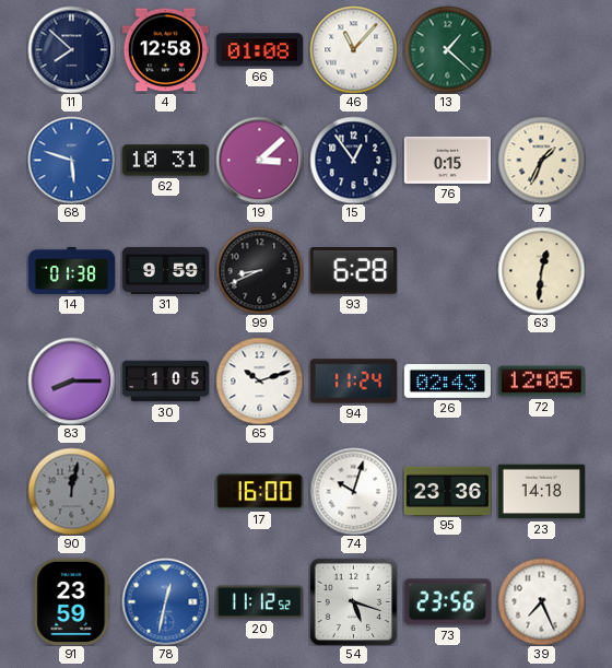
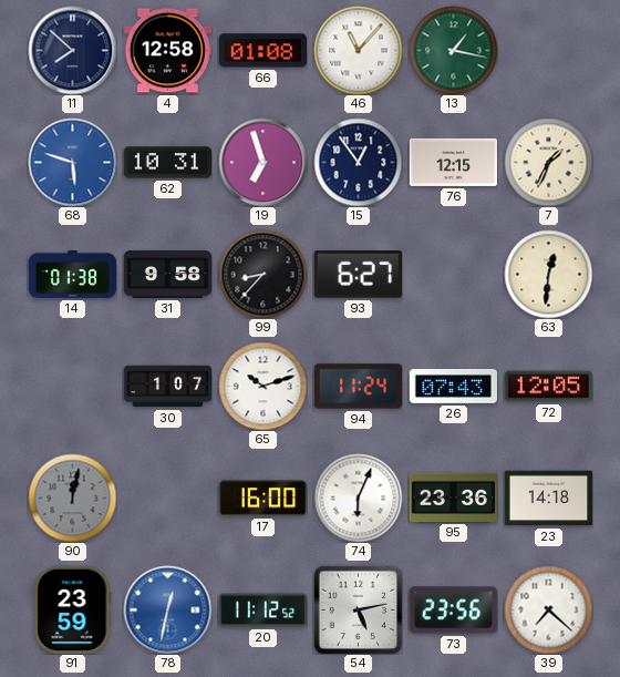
13: 1:22 -> 1:17
19: 3:08 -> 6:57
76: 0:15 -> 12:15
31: 9:59 -> 9:58
99: 8:41 -> 8:37
93: 6:28 -> 6:27
83: 8:15 -> none
30: 1:05 -> 1:07
26: 02:43 -> 07:43
74: 10:03 -> 6:04
54: 5:18 -> 5:13
39: 7:26 -> 7:22
